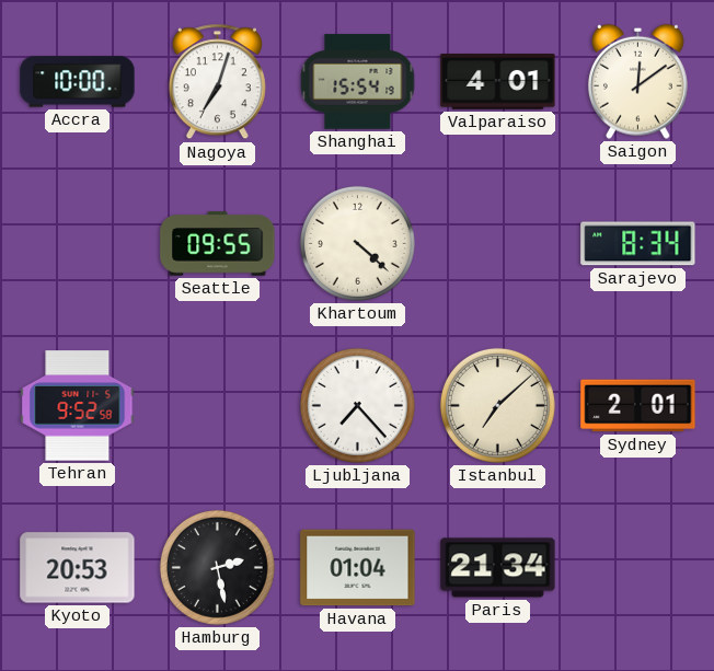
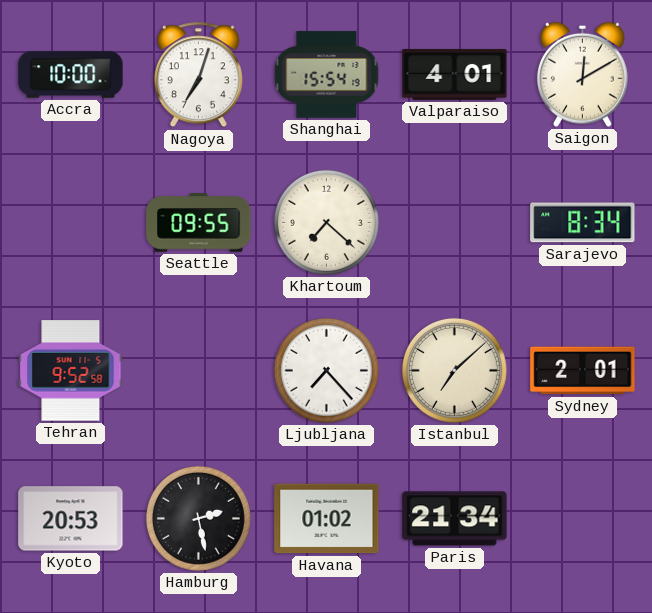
Saigon: 12:09 -> 12:10
Khartoum: 4:22 -> 7:22
Havana: 01:04 -> 01:02
